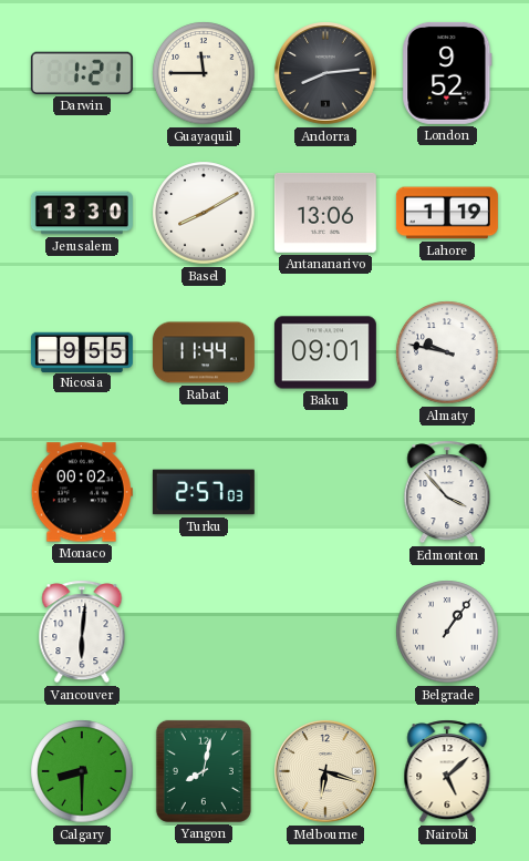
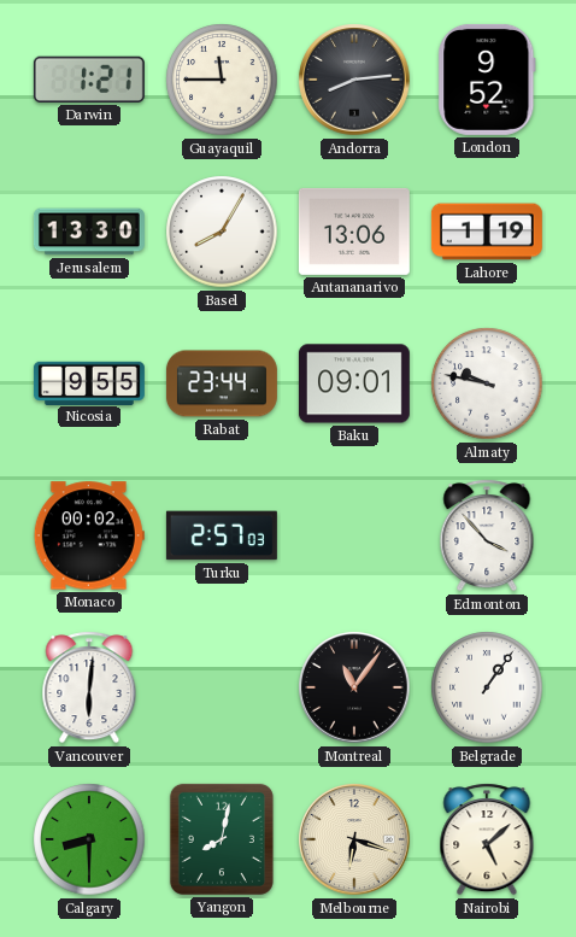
Basel: 8:10 -> 8:05
Rabat: 11:44 -> 23:44
Montreal: none -> 11:06
